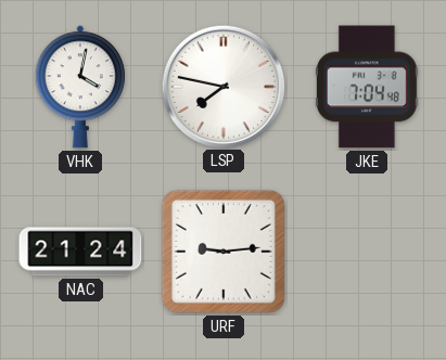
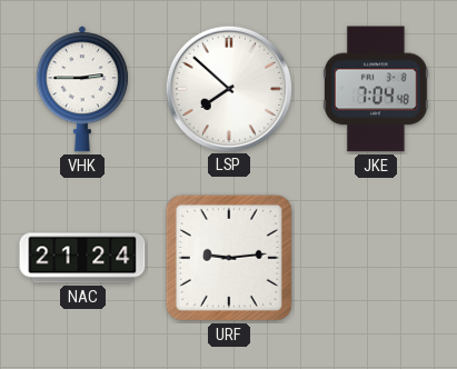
VHK: 4:02 -> 2:45
LSP: 7:47 -> 7:52
